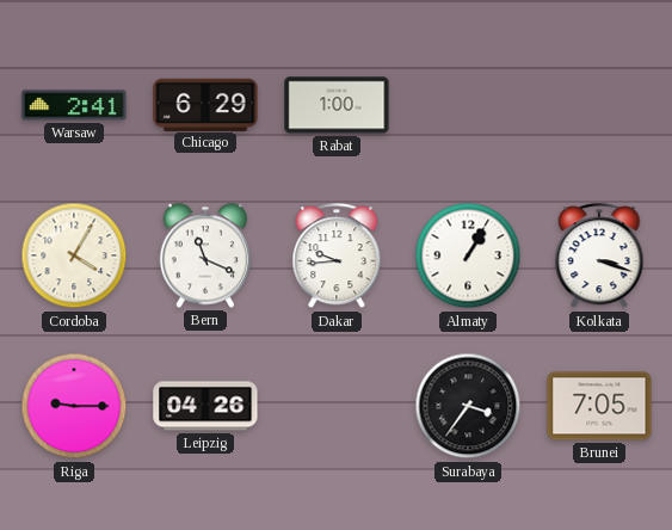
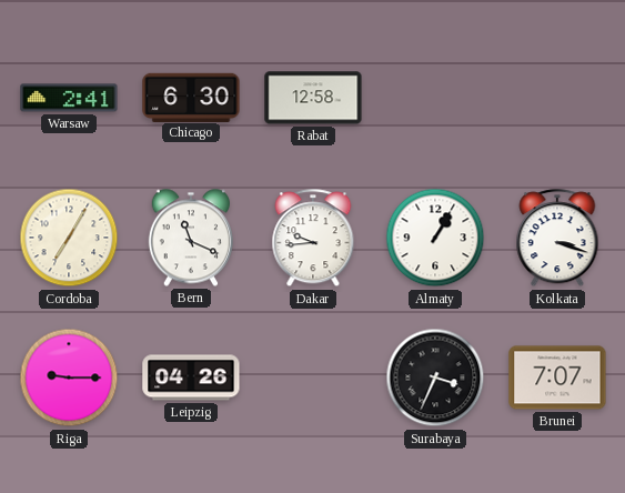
Chicago: 6:29 -> 6:30
Rabat: 1:00 -> 12:58
Cordoba: 4:05 -> 7:05
Surabaya: 3:36 -> 3:34
Brunei: 7:05 -> 7:07
